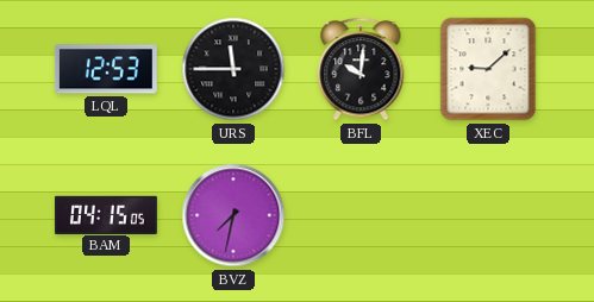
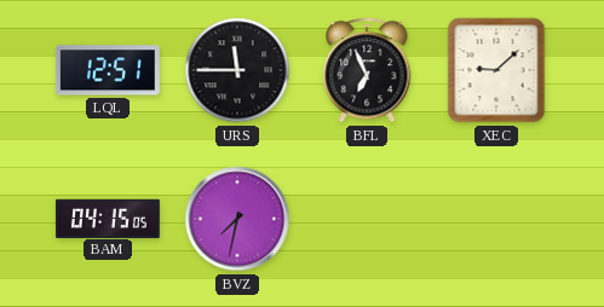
LQL: 12:53 -> 12:51
BFL: 10:01 -> 6:56
